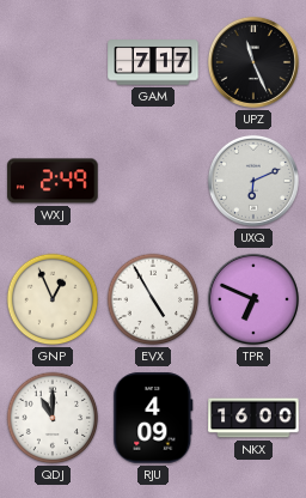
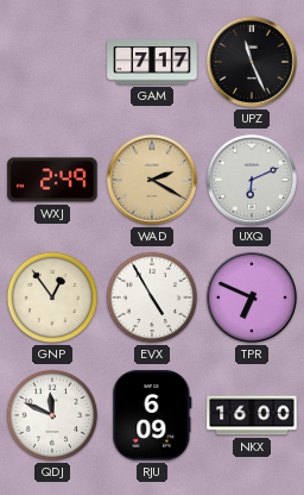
WAD: none -> 2:20
GNP: 12:56 -> 12:54
QDJ: 11:00 -> 11:49
RJU: 4:09 -> 6:09
